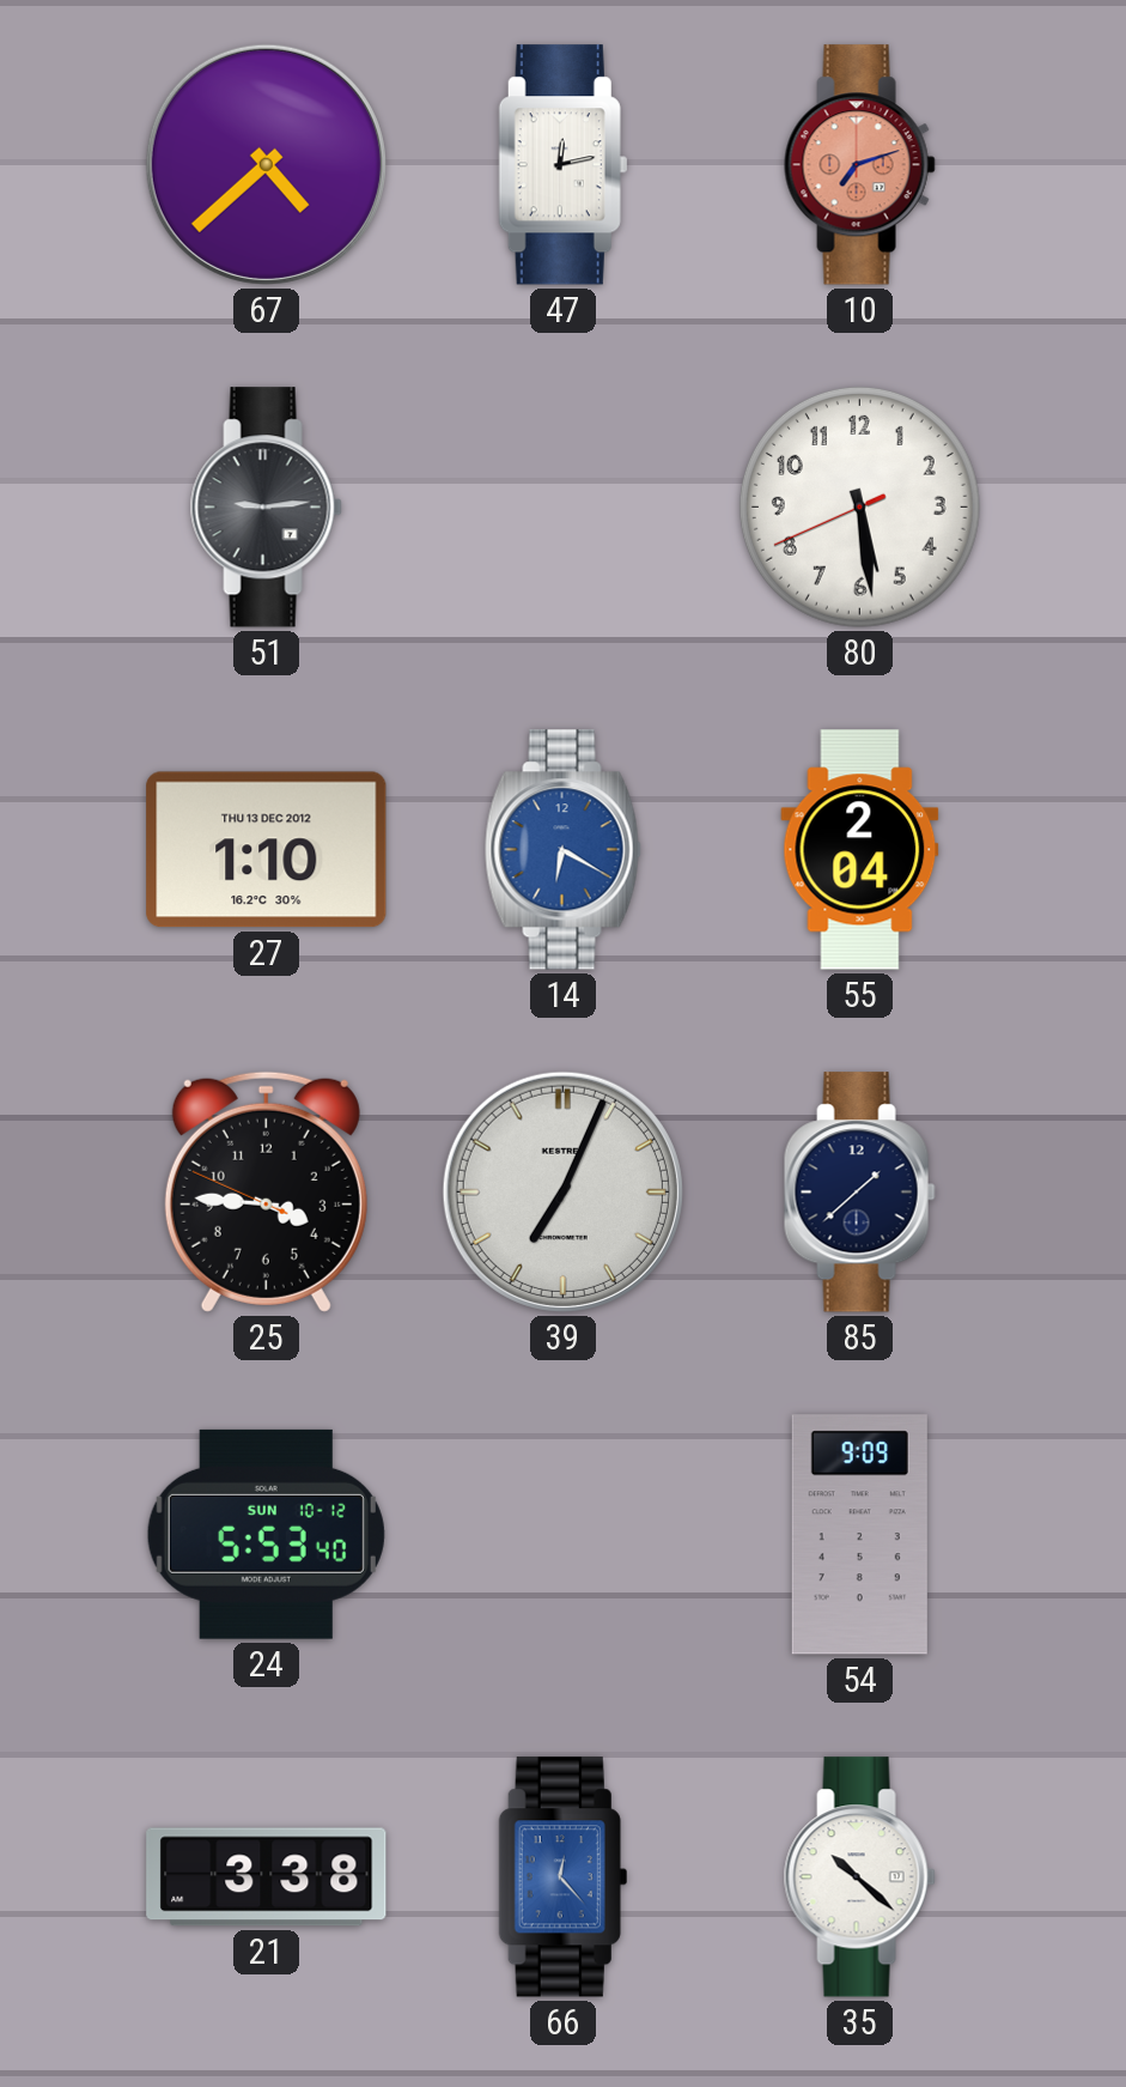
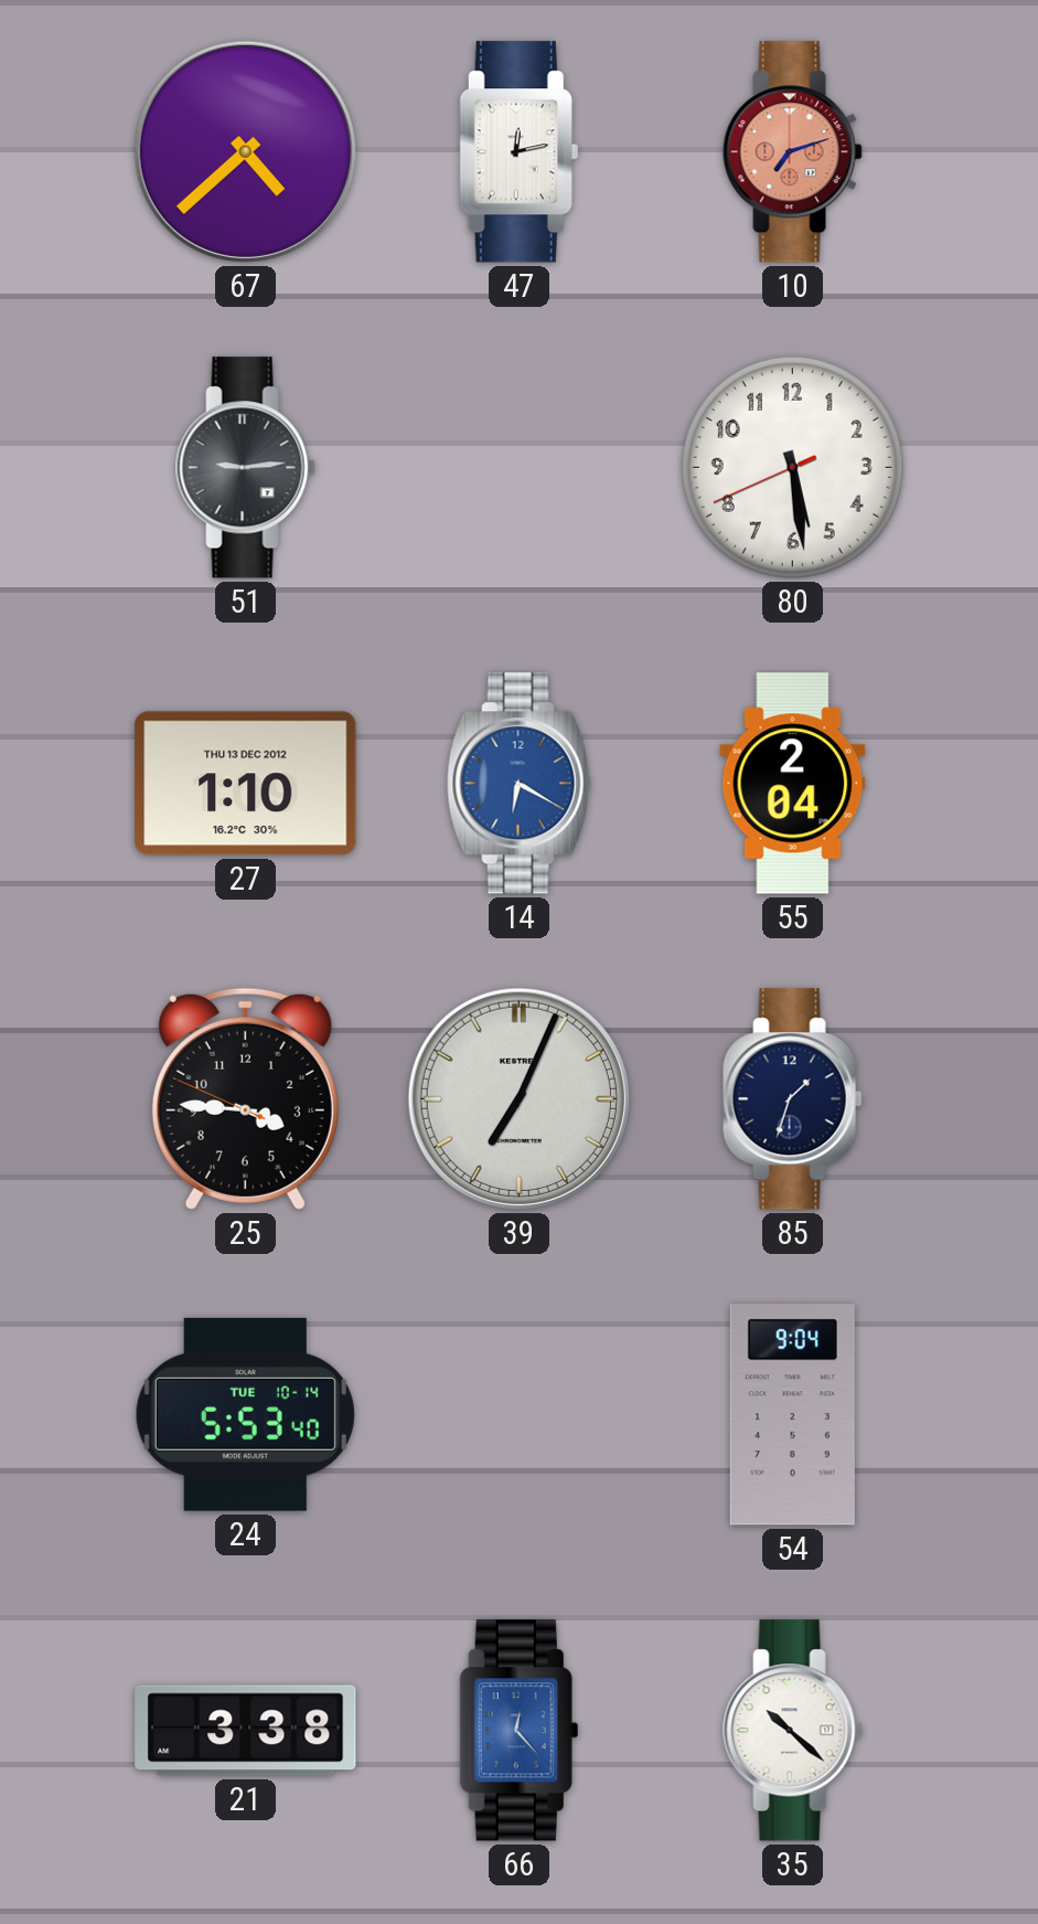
85: 1:38 -> 1:33
24 date: SUN 10-12 -> TUE 10-14
54: 9:09 -> 9:04
